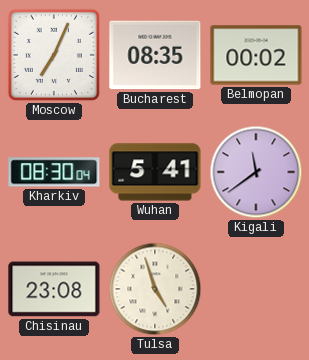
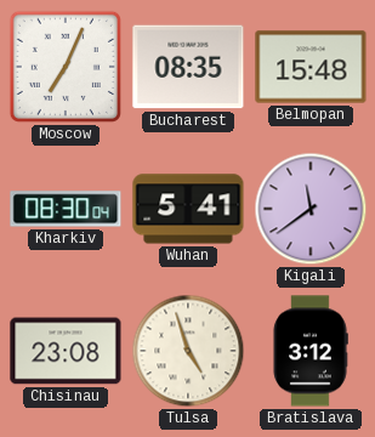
Belmopan: 00:02 -> 15:48
Bratislava: none -> 3:12
